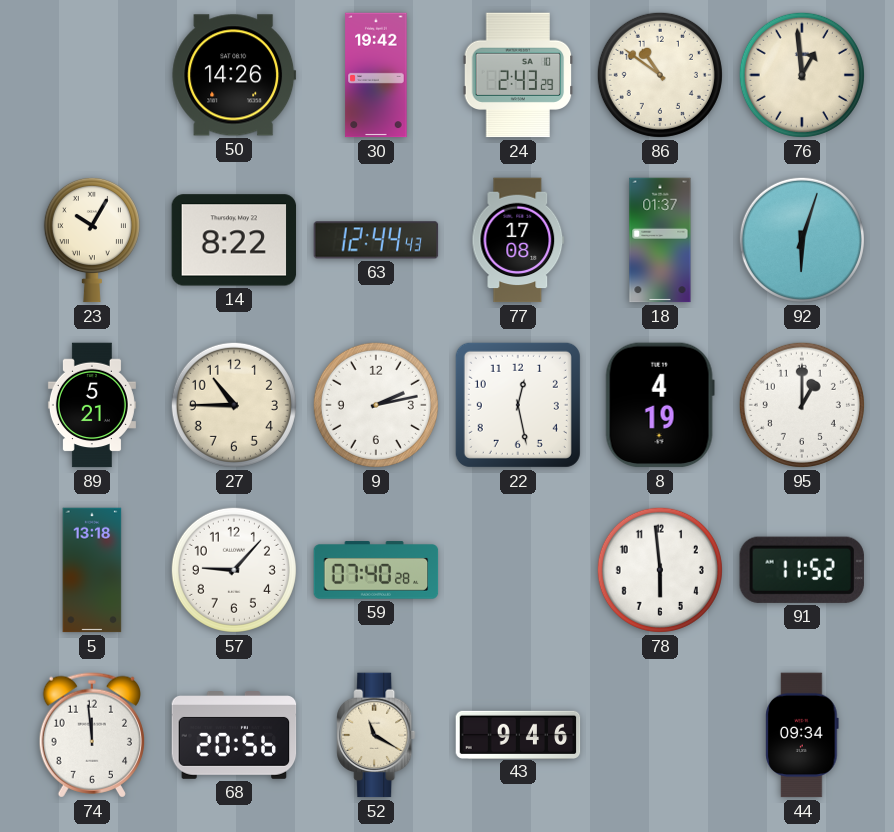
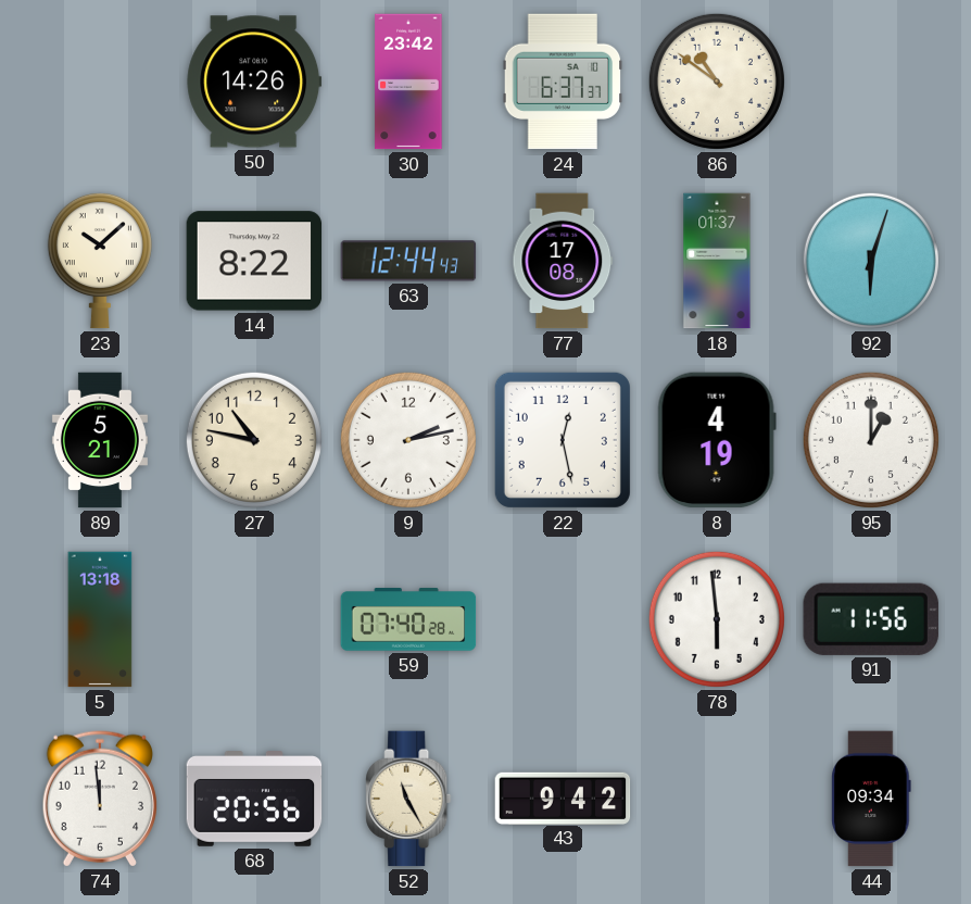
30: 19:42 -> 23:42
24: 2:43 -> 6:37
76: 12:59 -> none
23: 10:05 -> 10:08
27: 10:45 -> 10:47
57: 9:07 -> none
91: 11:52 -> 11:56
52: 11:20 -> 11:25
43: 9:46 -> 9:42
